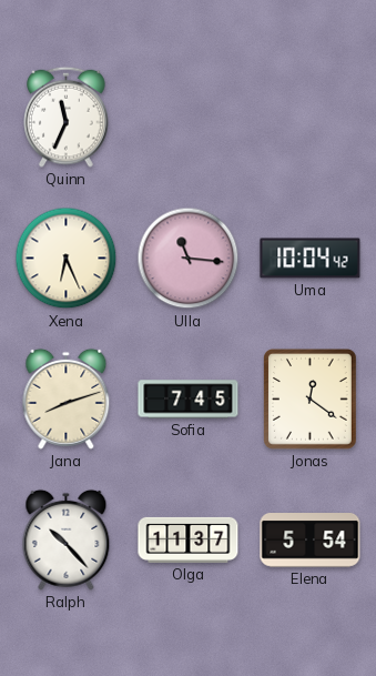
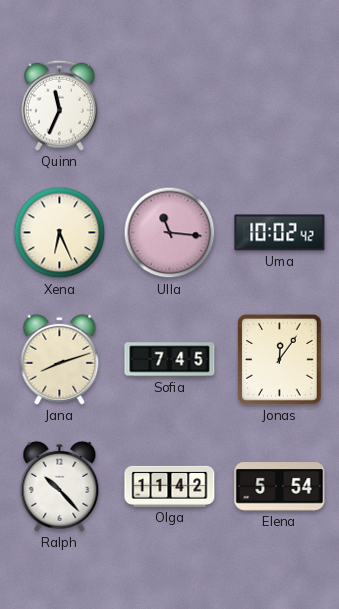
Uma: 10:04 -> 10:02
Jonas: 12:21 -> 12:06
Olga: 11:37 -> 11:42
